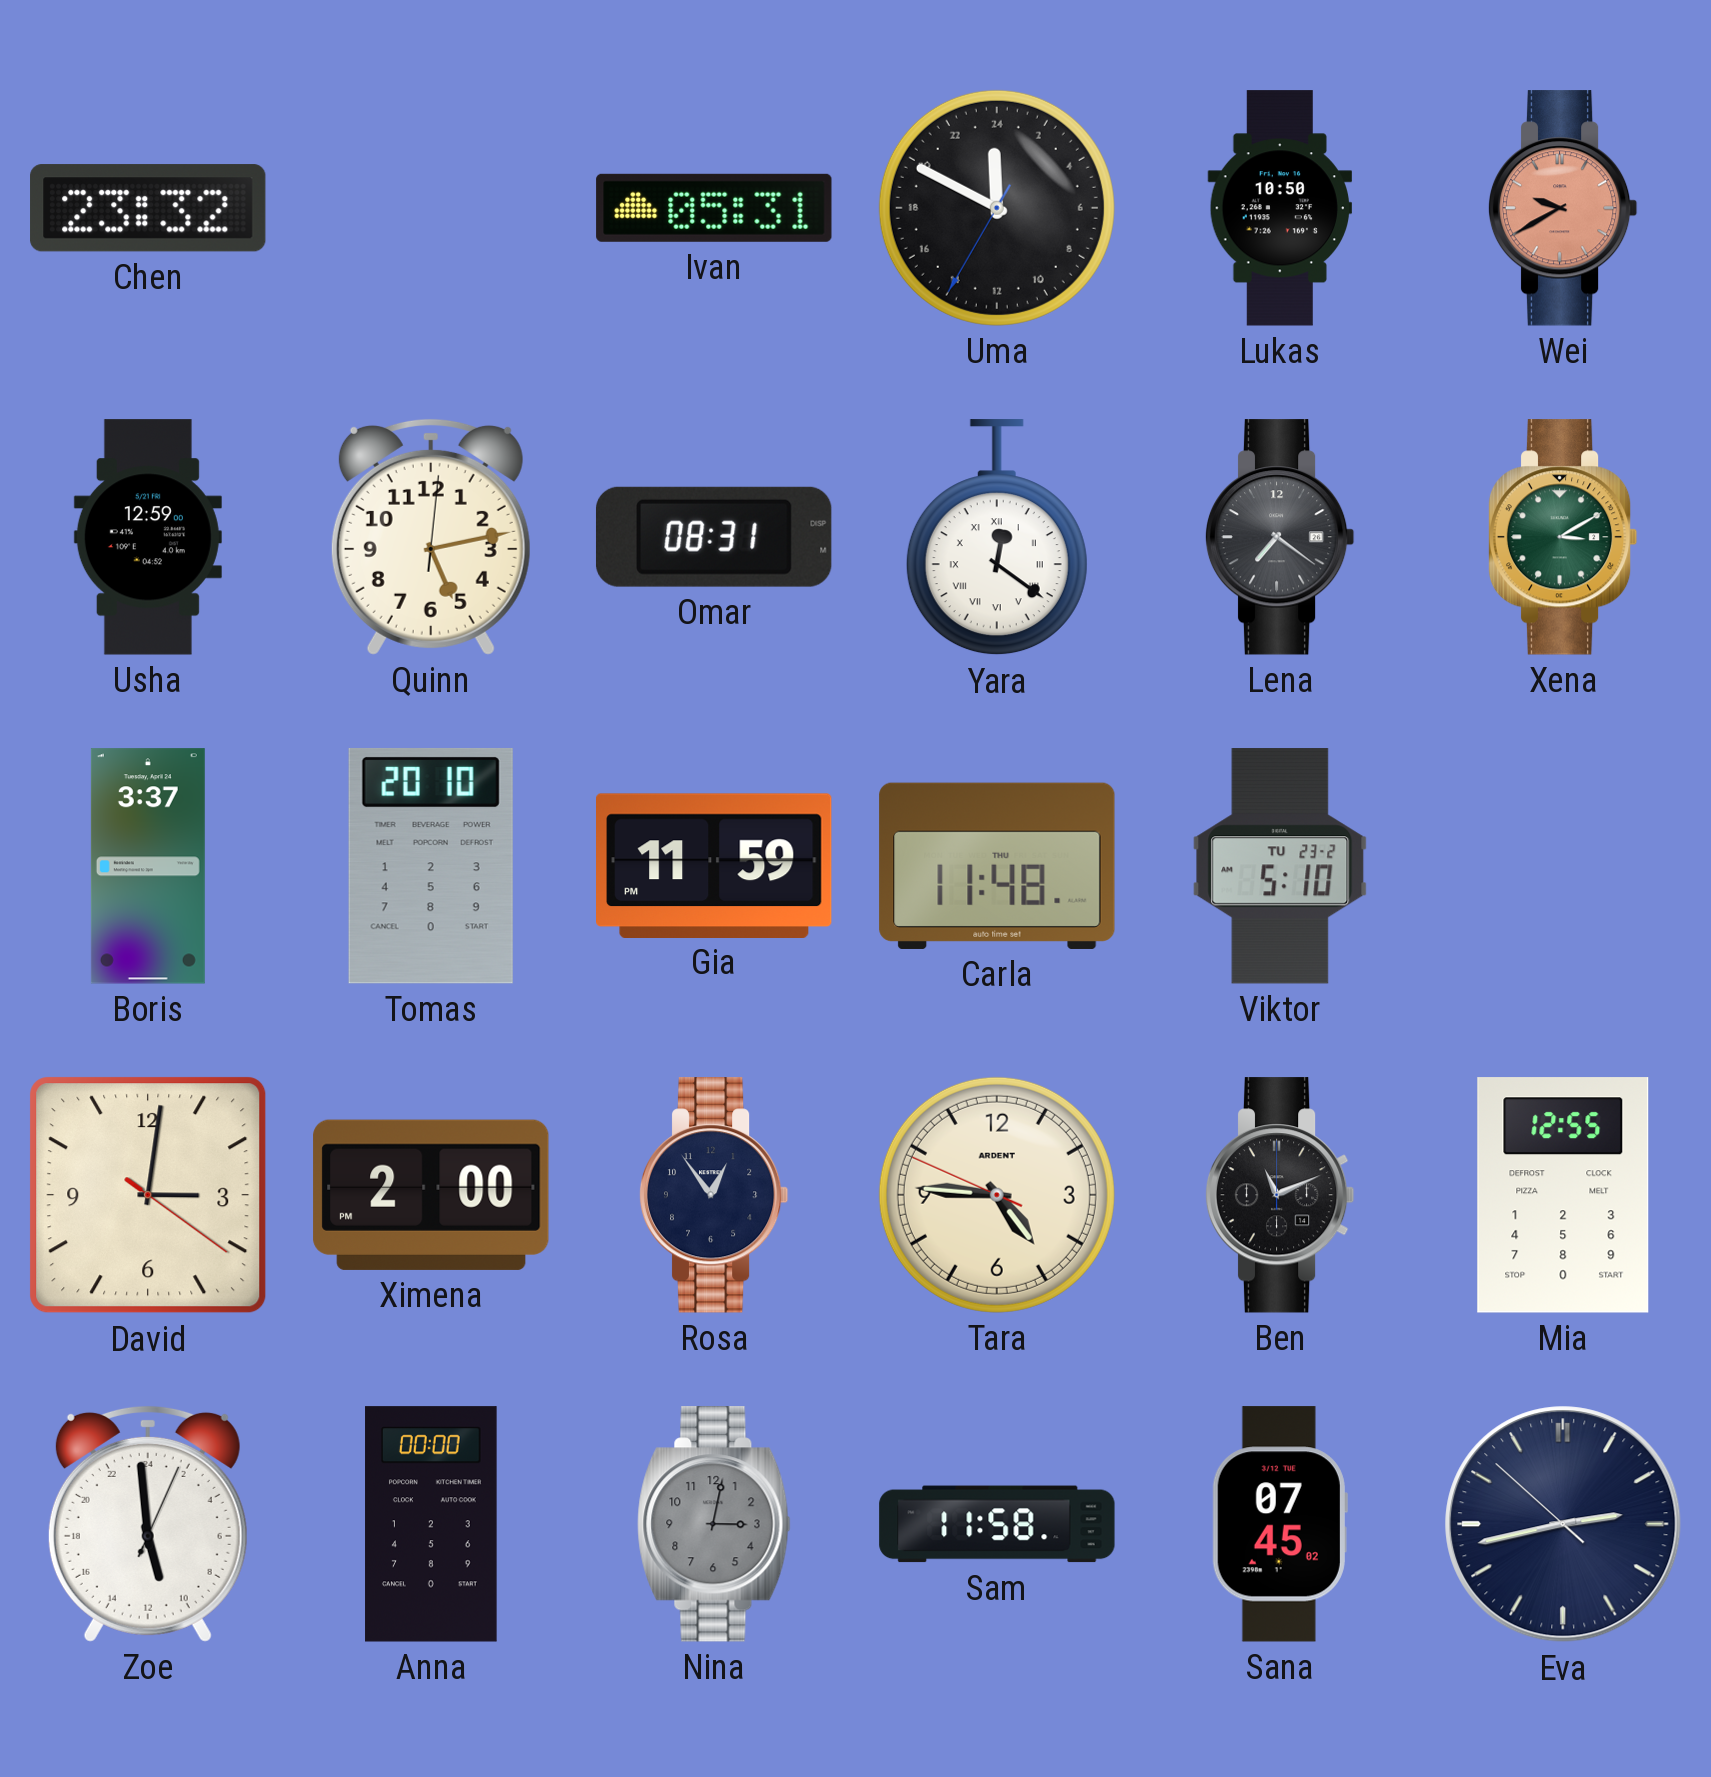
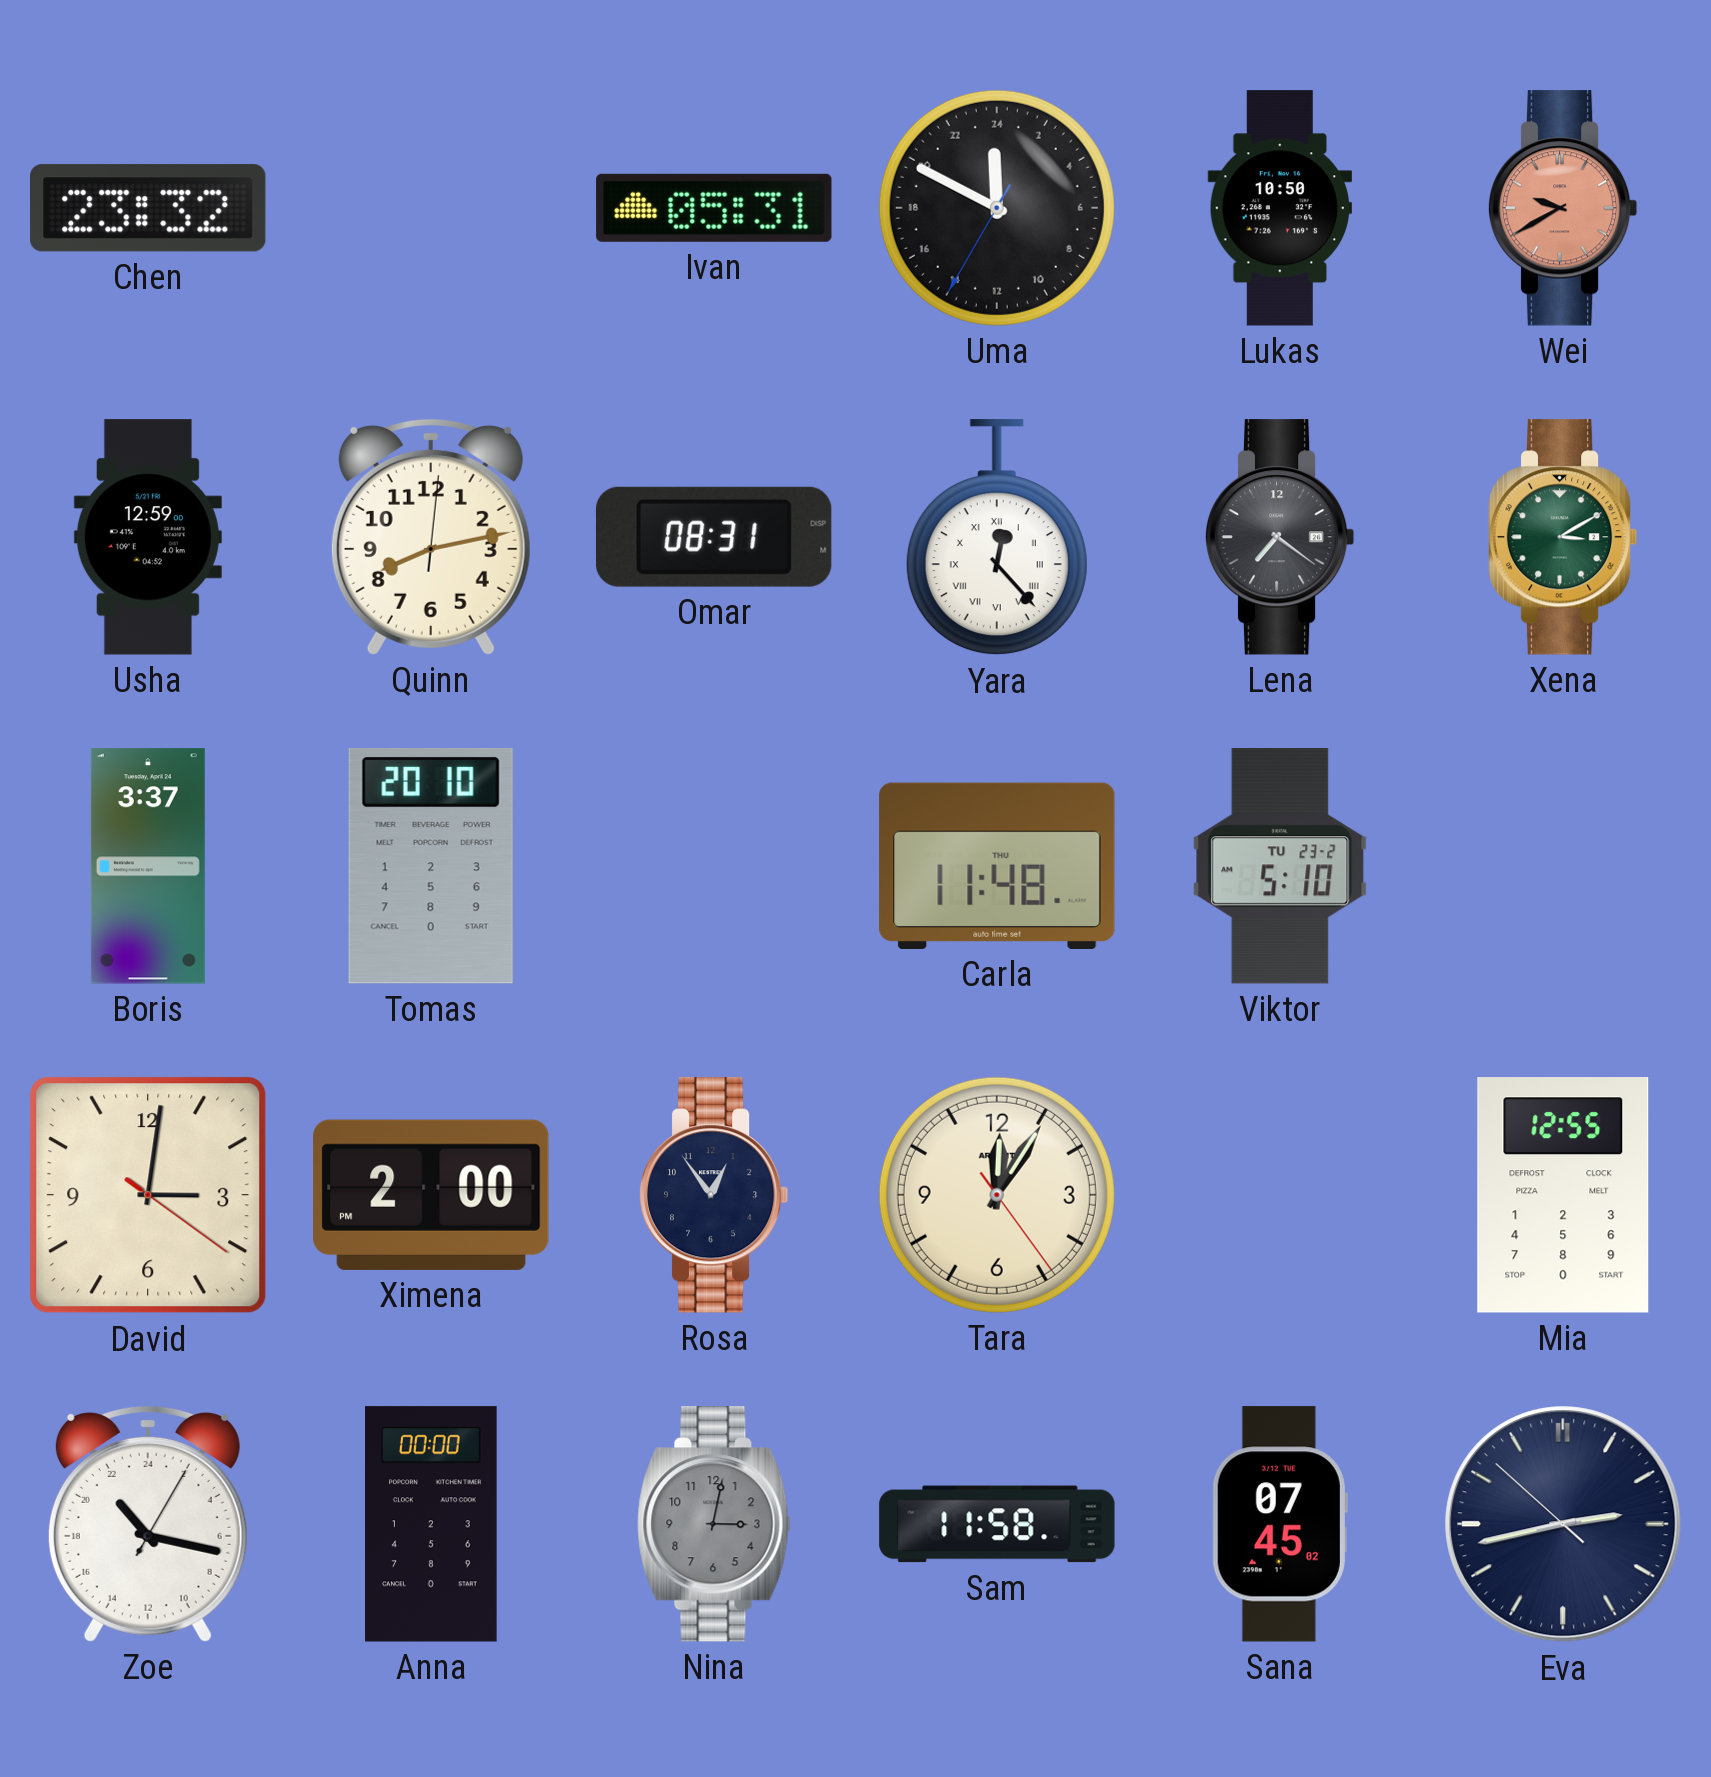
Quinn: 5:13 -> 8:13
Yara: 12:21 -> 12:23
Gia: 11:59 -> none
Tara: 4:45 -> 12:05
Ben: 11:11 -> none
Zoe: 10:59 -> 21:17
